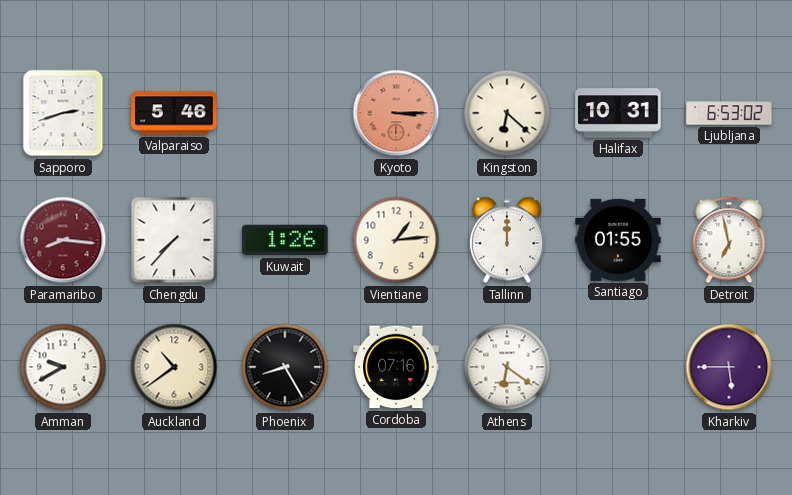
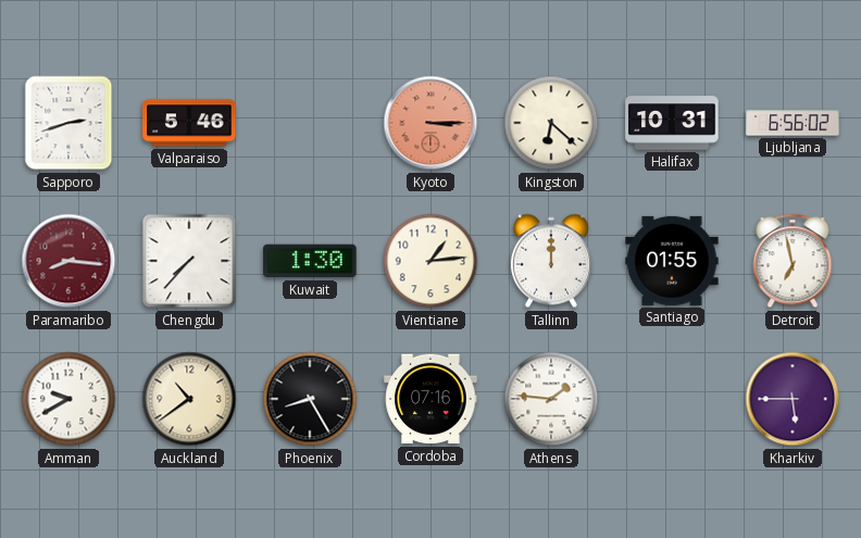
Ljubljana: 6:53 -> 6:56
Kuwait: 1:26 -> 1:30
Athens: 6:21 -> 1:46
